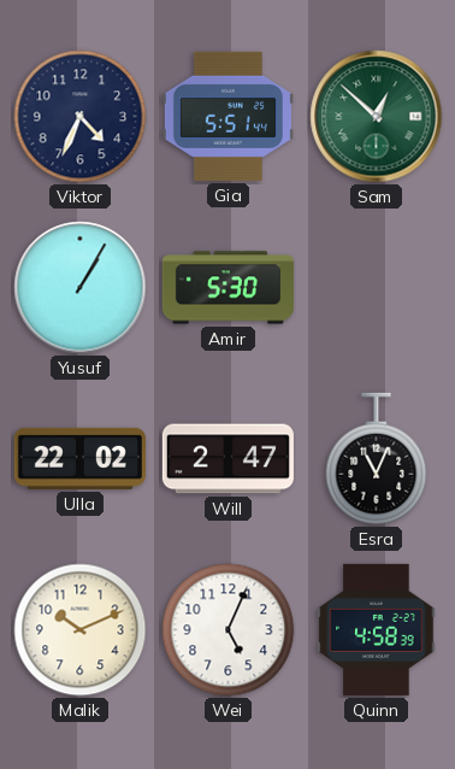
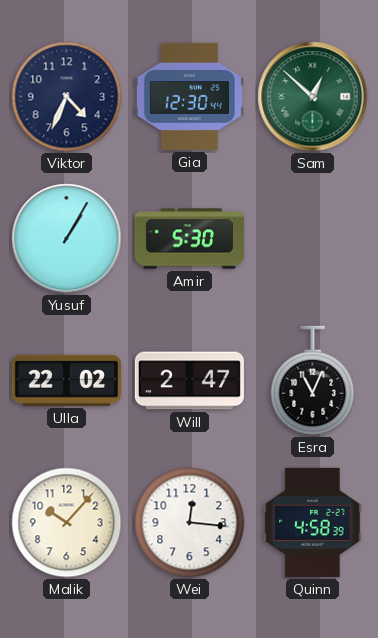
Gia: 5:51 -> 12:30
Malik: 10:11 -> 10:07
Wei: 5:04 -> 12:16
